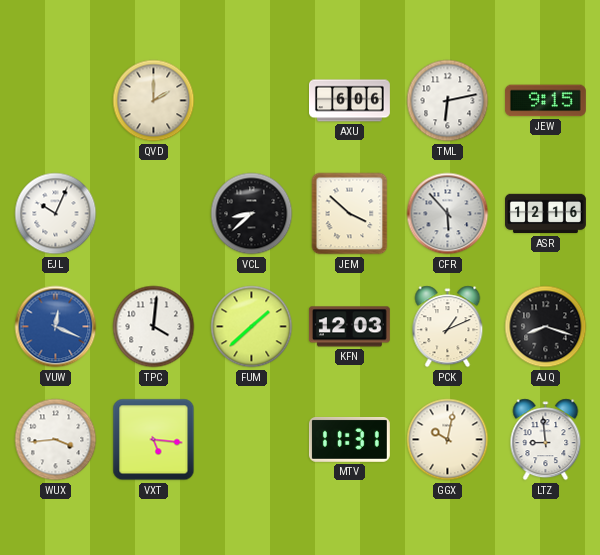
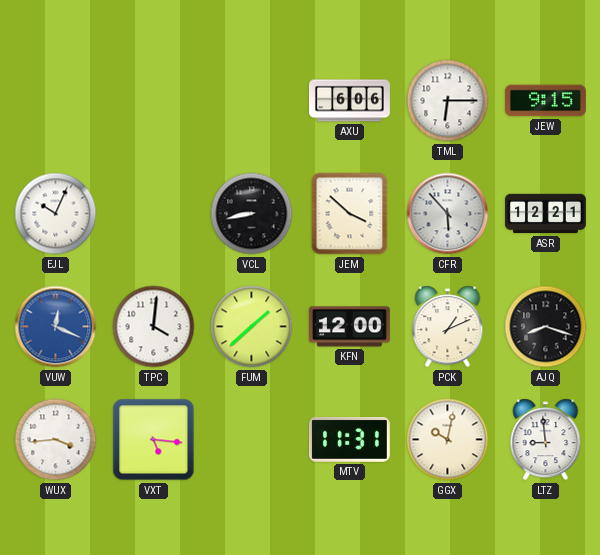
QVD: 2:00 -> none
TML: 6:13 -> 6:15
VCL: 8:38 -> 8:43
ASR: 12:16 -> 12:21
KFN: 12:03 -> 12:00
